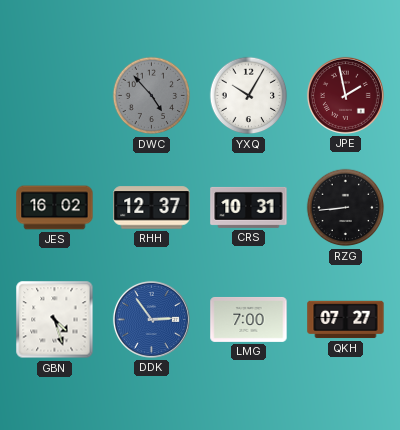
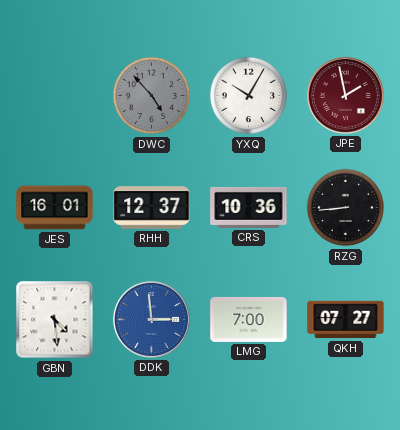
JES: 16:02 -> 16:01
CRS: 10:31 -> 10:36
GBN: 4:27 -> 4:29
DDK: 2:54 -> 2:59
